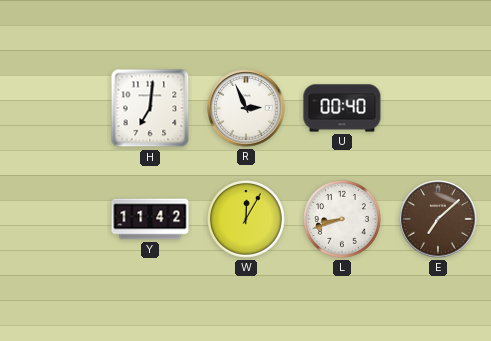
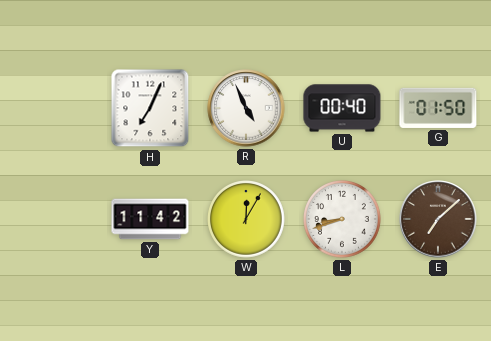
H: 7:01 -> 7:04
R: 2:56 -> 4:56
G: none -> 01:50
